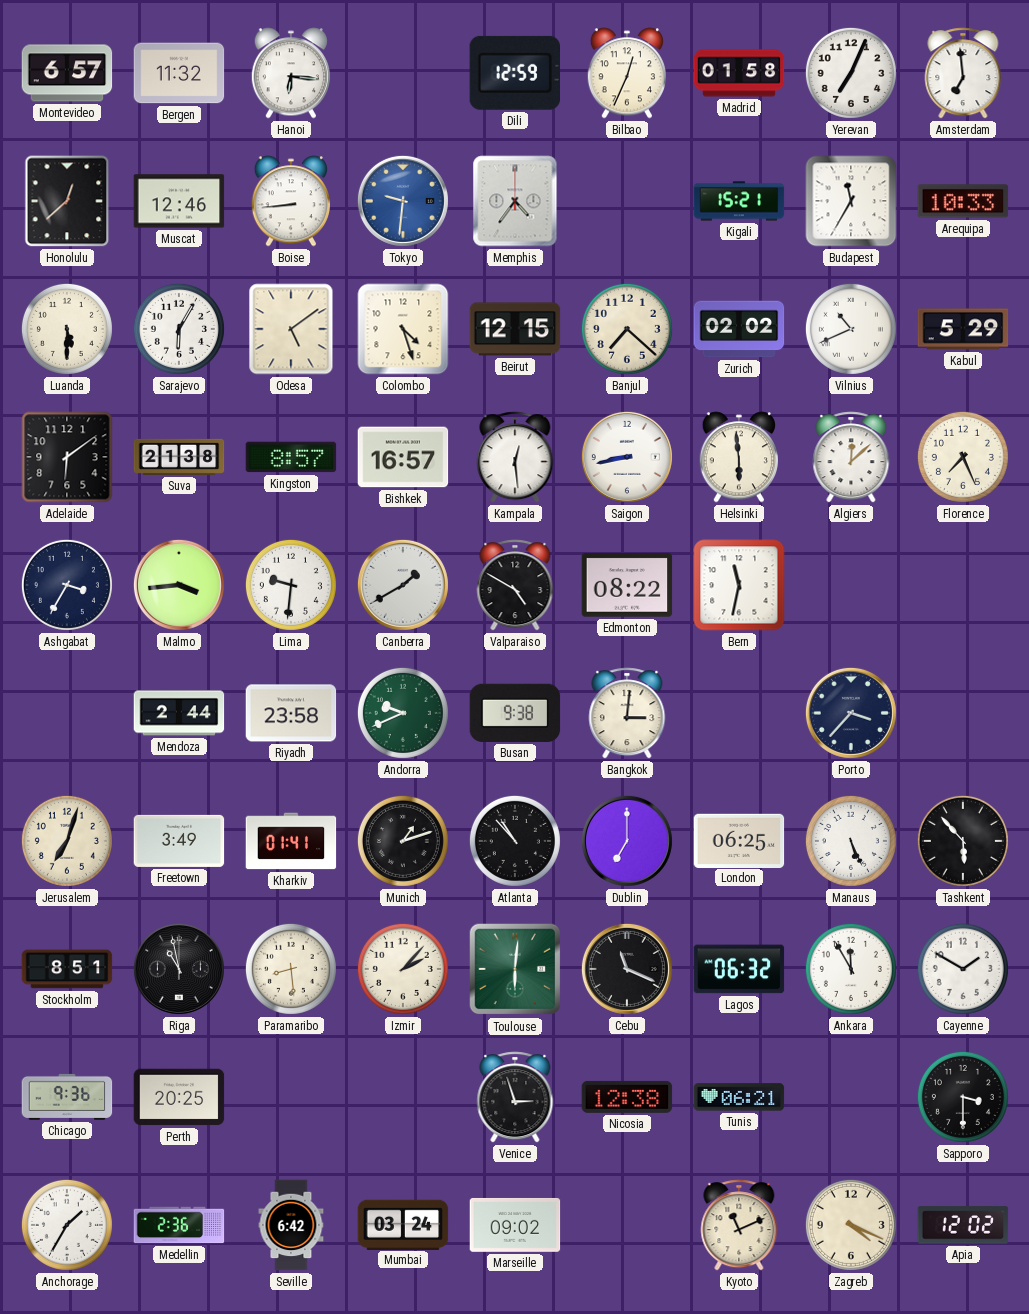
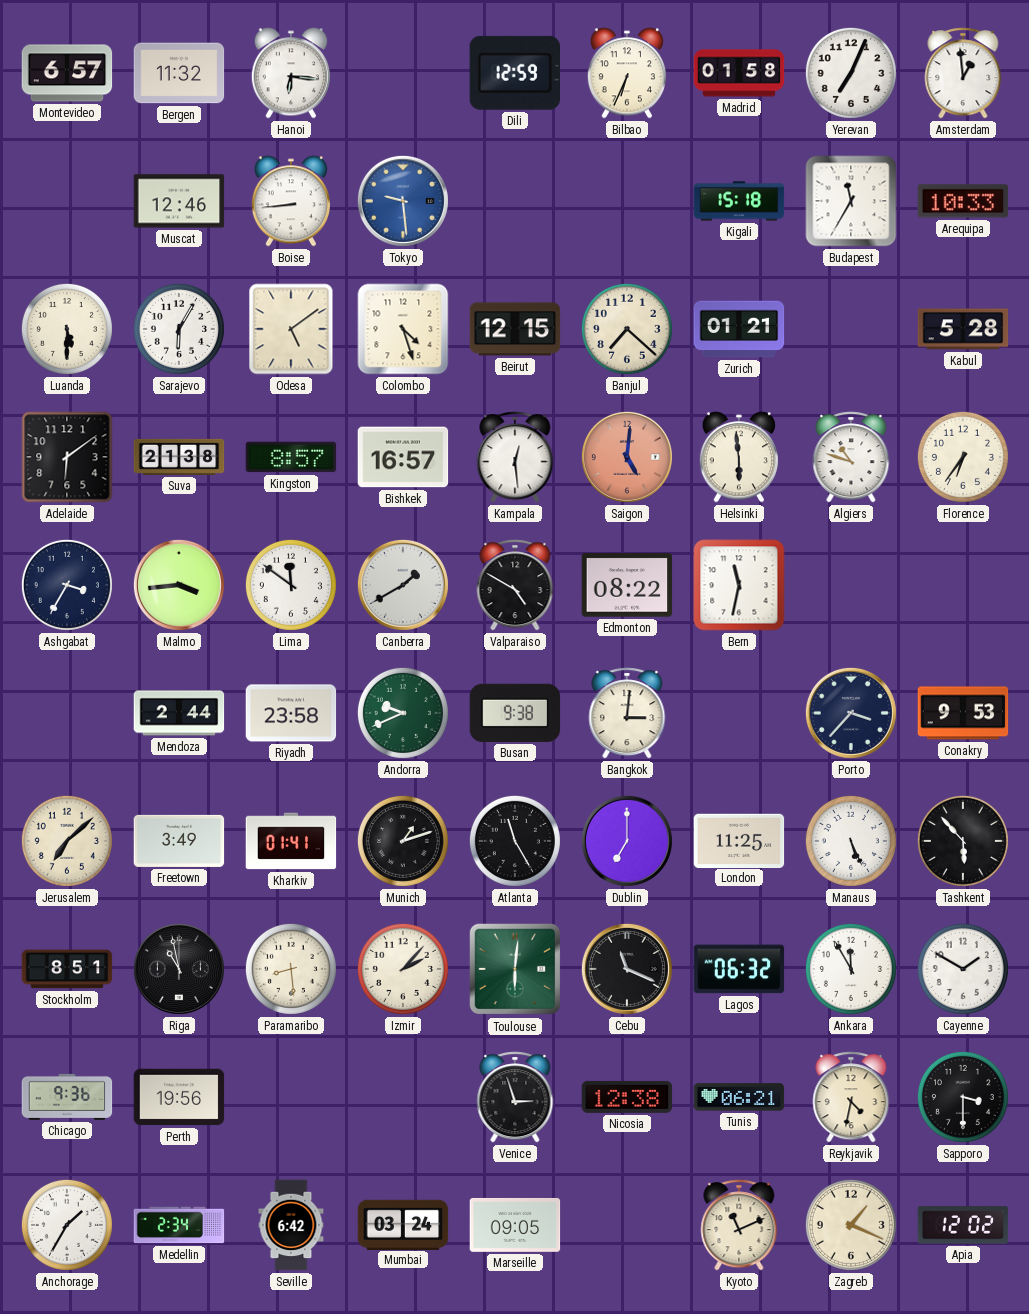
Bilbao: 12:34 -> 6:34
Amsterdam: 6:59 -> 12:59
Honolulu: 12:38 -> none
Tokyo: 9:31 -> 9:29
Memphis: 4:36 -> none
Kigali: 15:21 -> 15:18
Zurich: 02:02 -> 01:21
Vilnius: 10:41 -> none
Kabul: 5:29 -> 5:28
Saigon: 8:43 -> 5:01
Saigon dial: white -> salmon
Algiers: 12:08 -> 10:48
Florence: 7:26 -> 6:36
Lima: 9:31 -> 11:51
Conakry: none -> 9:53
Jerusalem: 7:03 -> 7:08
Atlanta: 10:53 -> 11:25
London: 06:25 -> 11:25
Perth: 20:25 -> 19:56
Reykjavik: none -> 4:32
Medellin: 2:36 -> 2:34
Marseille: 09:02 -> 09:05
Zagreb: 4:19 -> 1:19
